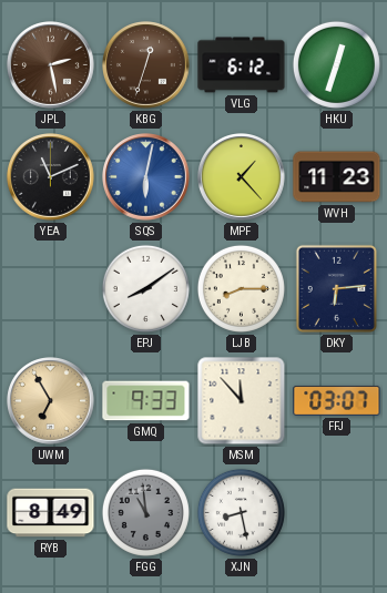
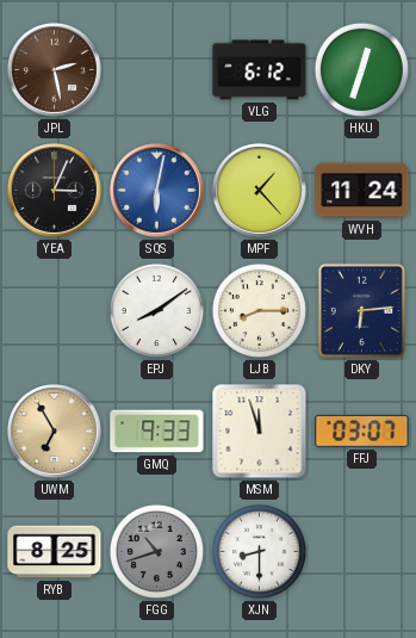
KBG: 12:33 -> none
YEA: 11:11 -> 3:04
WVH: 11:23 -> 11:24
MSM: 11:53 -> 11:57
RYB: 8:49 -> 8:25
FGG: 10:59 -> 10:42
XJN: 8:28 -> 8:30
